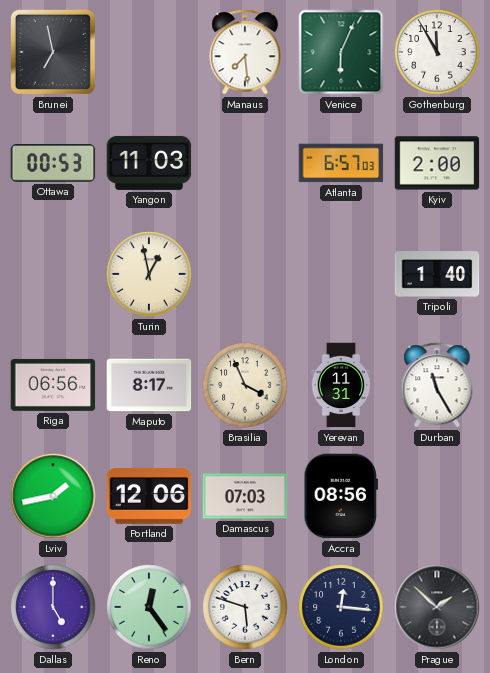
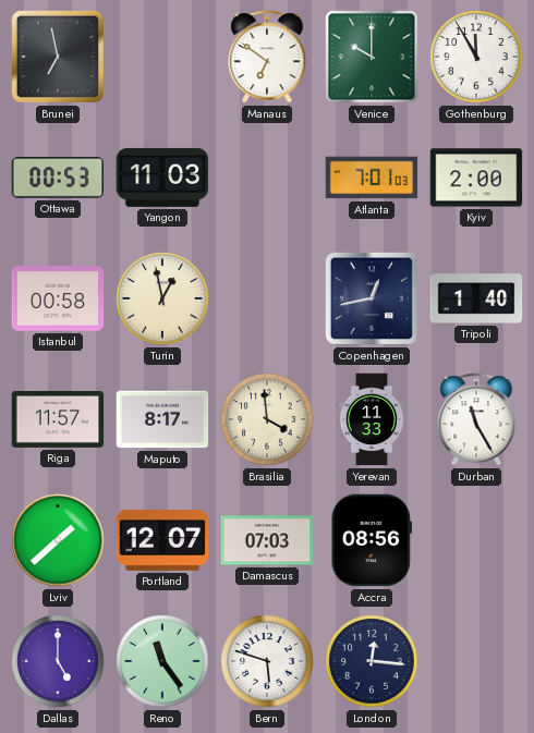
Manaus: 7:29 -> 6:51
Venice: 6:04 -> 10:00
Atlanta: 6:57 -> 7:01
Istanbul: none -> 00:58
Copenhagen: none -> 12:43
Riga: 06:56 -> 11:57
Brasilia: 3:56 -> 3:59
Yerevan: 11:31 -> 11:33
Lviv: 1:43 -> 1:38
Portland: 12:06 -> 12:07
Reno: 12:24 -> 11:24
Prague: 1:52 -> none
